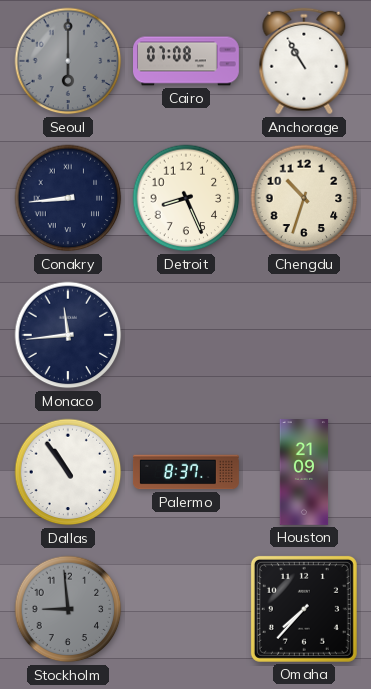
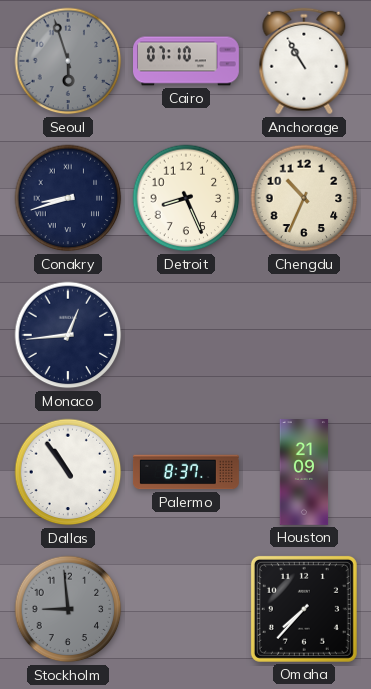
Seoul: 6:00 -> 5:57
Cairo: 07:08 -> 07:10
Conakry: 8:44 -> 8:42
Chengdu: 10:33 -> 10:34
Monaco: 11:44 -> 12:44
